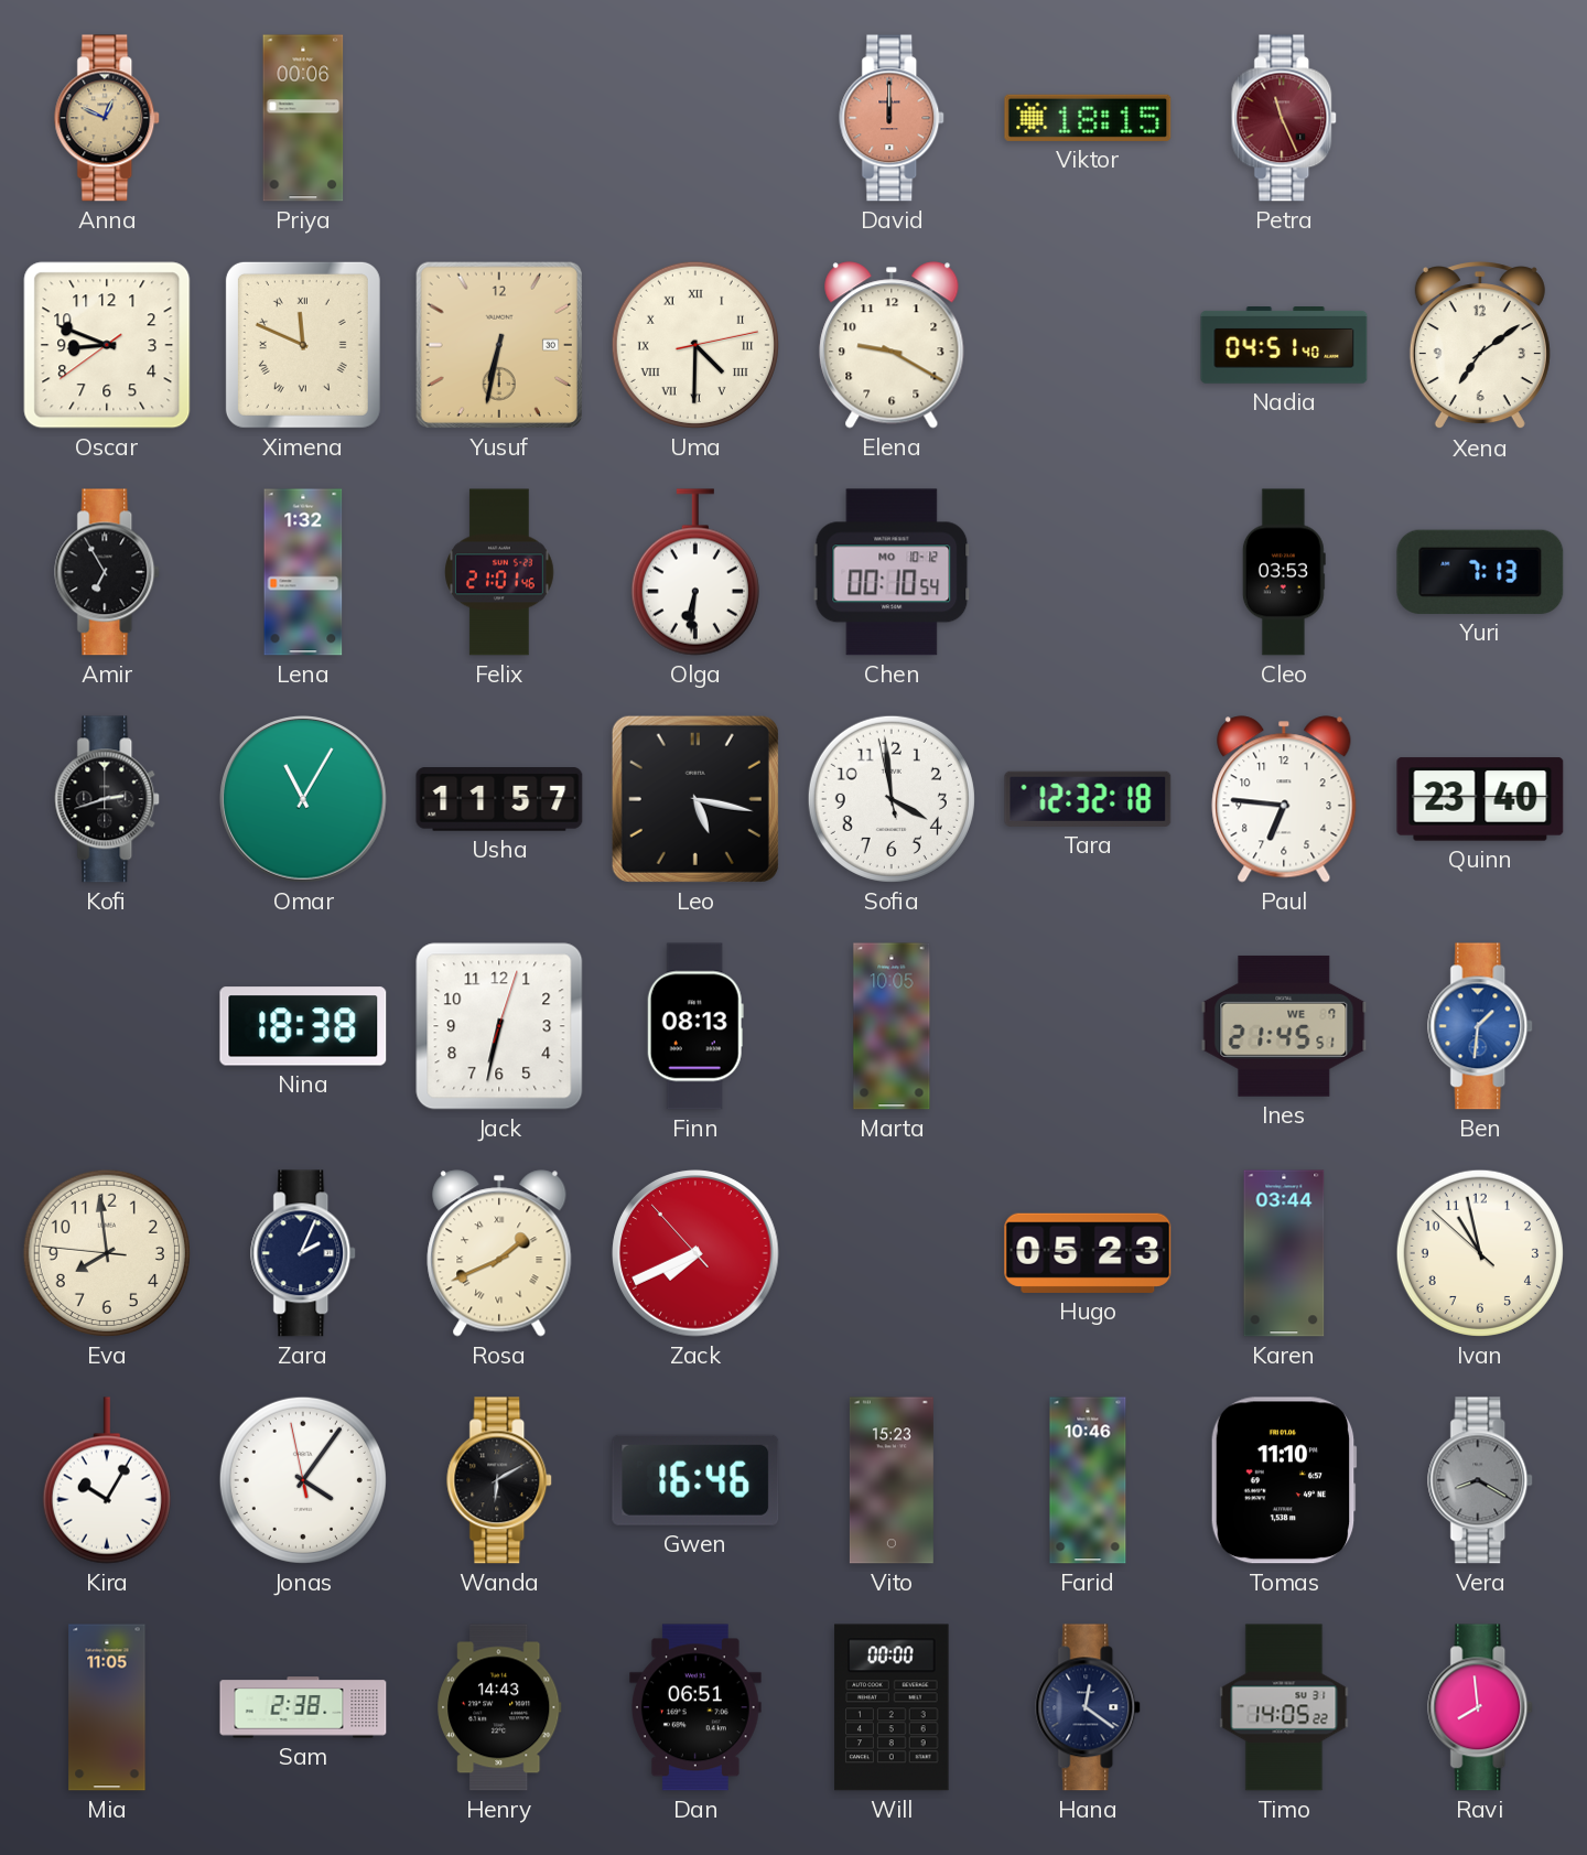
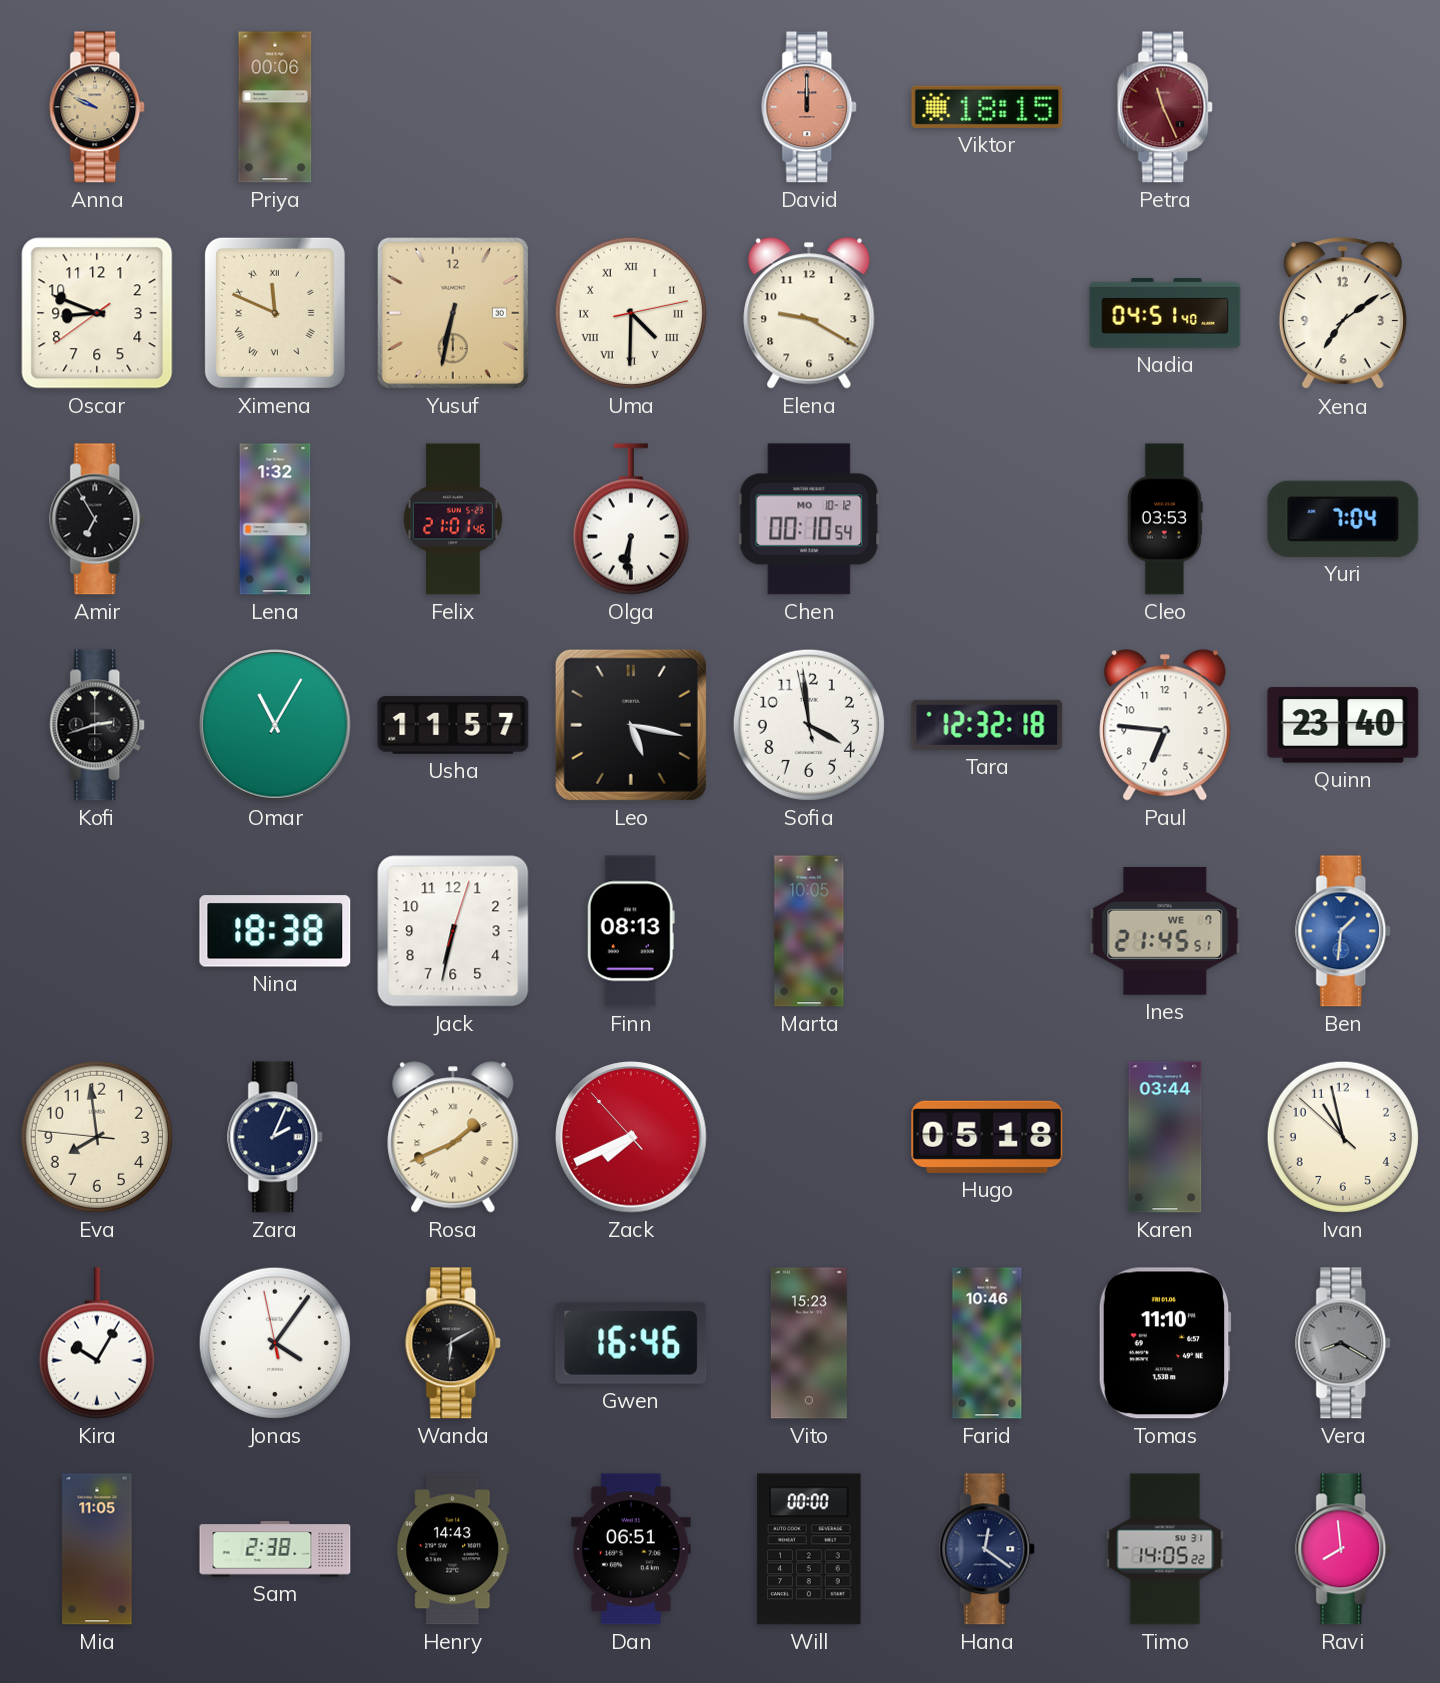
Anna: 12:49 -> 9:49
Yuri: 7:13 -> 7:04
Hugo: 05:23 -> 05:18
